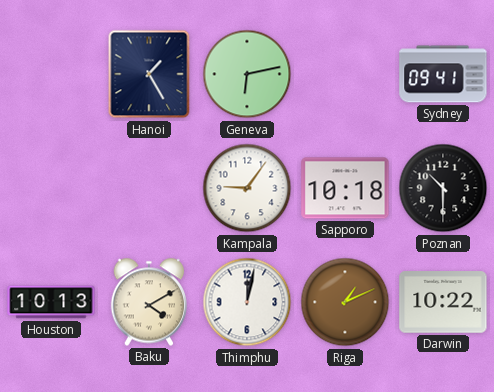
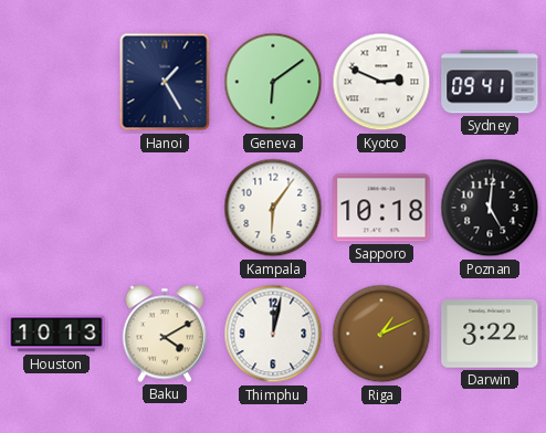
Geneva: 6:13 -> 6:09
Kyoto: none -> 2:49
Kampala: 9:06 -> 6:06
Poznan: 10:30 -> 5:01
Darwin: 10:22 -> 3:22
